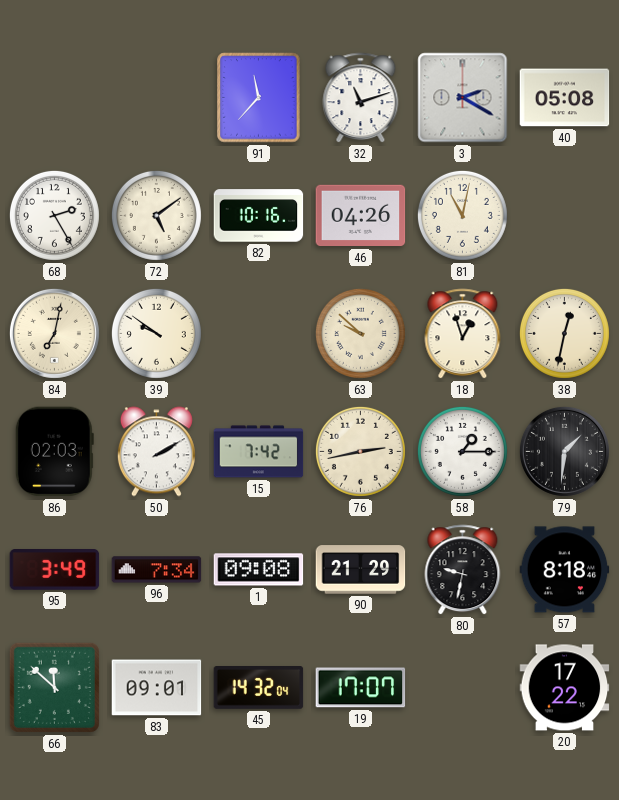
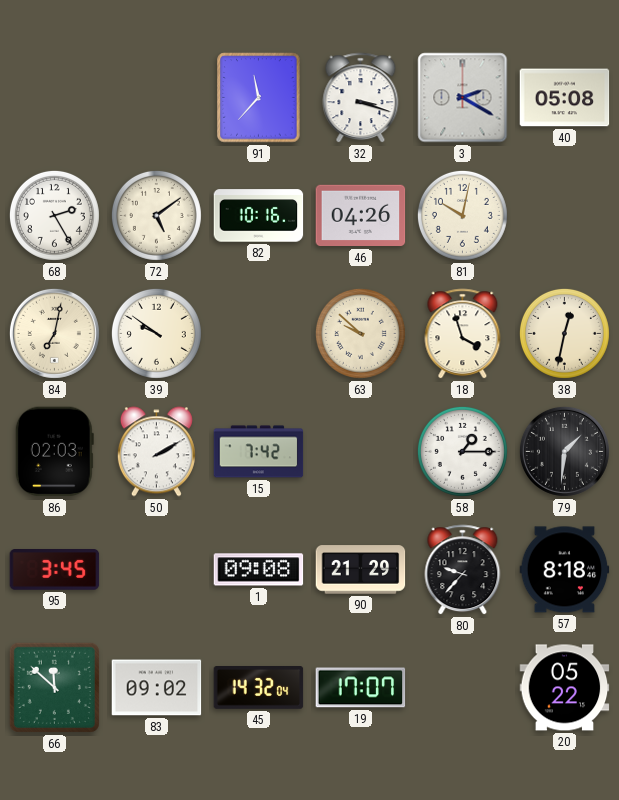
32: 11:12 -> 3:18
81: 11:02 -> 10:02
18: 12:57 -> 3:57
76: 2:43 -> none
95: 3:49 -> 3:45
96: 7:34 -> none
80: 9:32 -> 9:37
83: 09:01 -> 09:02
20: 17:22 -> 05:22
